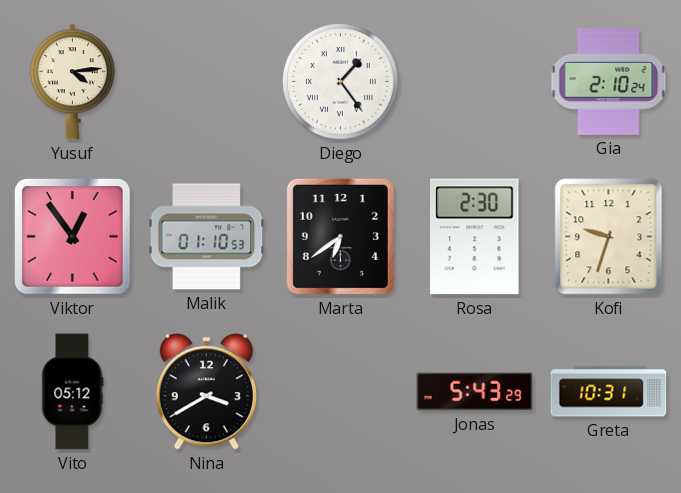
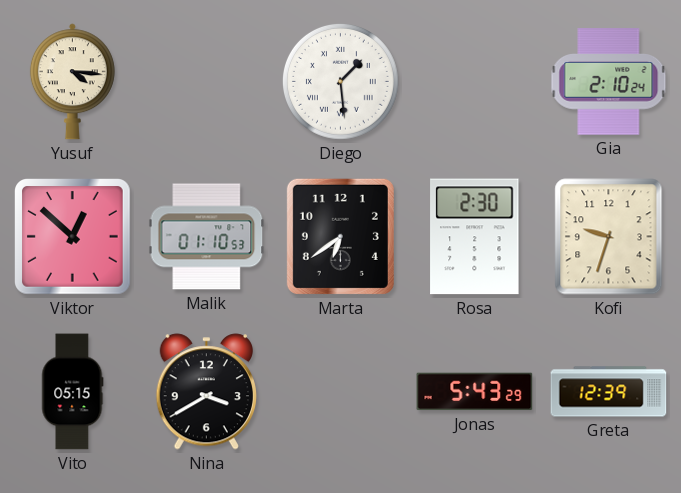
Yusuf: 4:14 -> 4:16
Diego: 1:24 -> 1:29
Viktor: 12:54 -> 12:52
Vito: 05:12 -> 05:15
Greta: 10:31 -> 12:39
